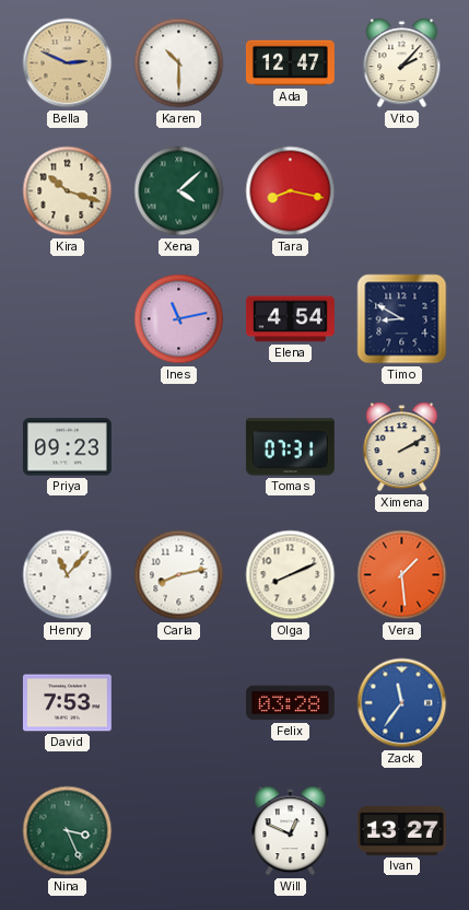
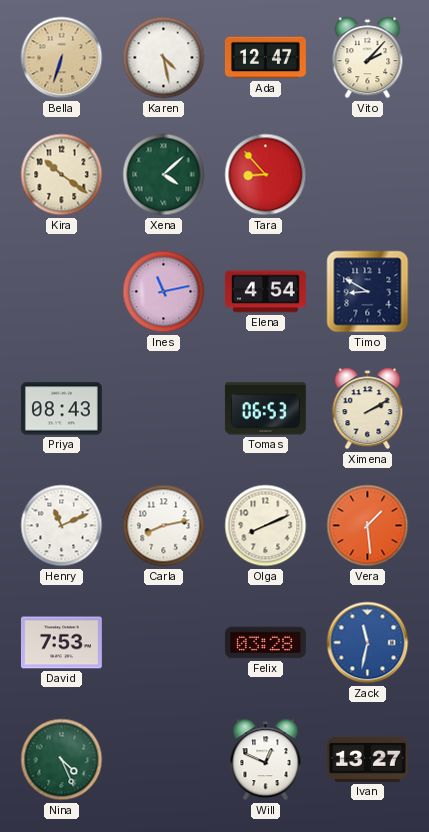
Bella: 2:49 -> 6:33
Karen: 10:30 -> 4:28
Kira: 10:18 -> 10:21
Tara: 8:17 -> 8:53
Priya: 09:23 -> 08:43
Tomas: 07:31 -> 06:53
Henry: 11:07 -> 11:11
Zack: 11:36 -> 11:32
Nina: 3:26 -> 4:26
